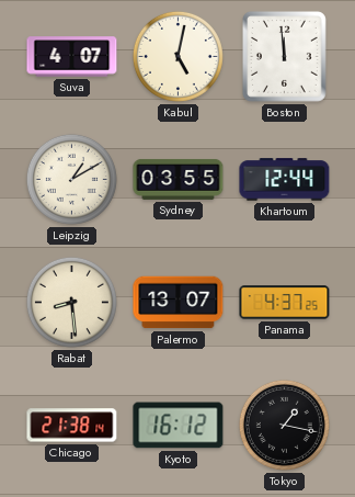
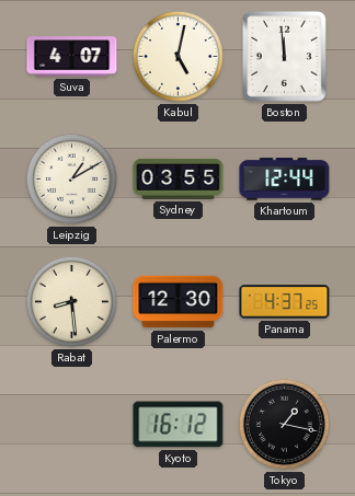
Palermo: 13:07 -> 12:30
Chicago: 21:38 -> none
